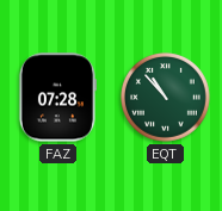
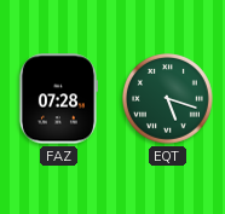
EQT: 10:53 -> 5:18
